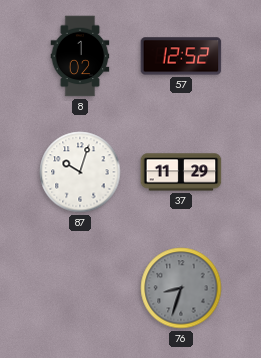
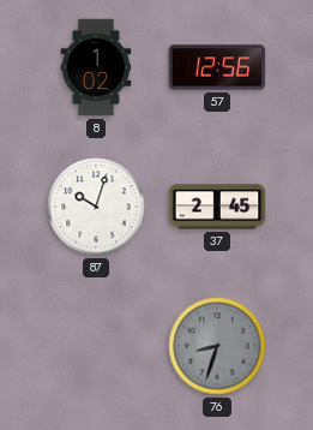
57: 12:52 -> 12:56
37: 11:29 -> 2:45
